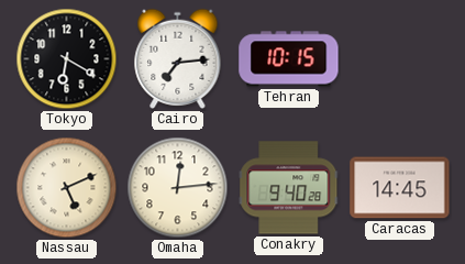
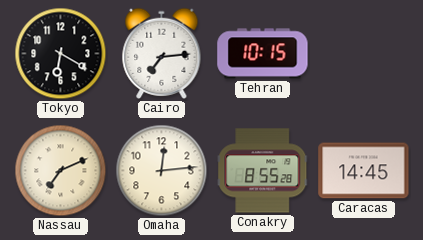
Nassau: 5:11 -> 7:11
Conakry: 9:40 -> 8:55
